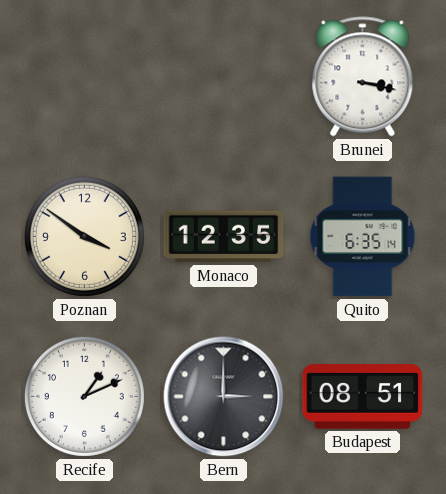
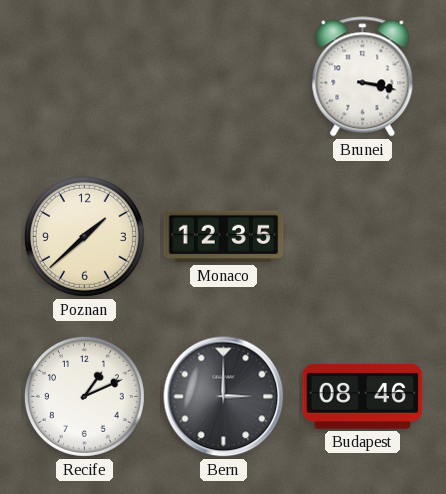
Poznan: 3:51 -> 1:38
Quito: 6:35 -> none
Budapest: 08:51 -> 08:46
